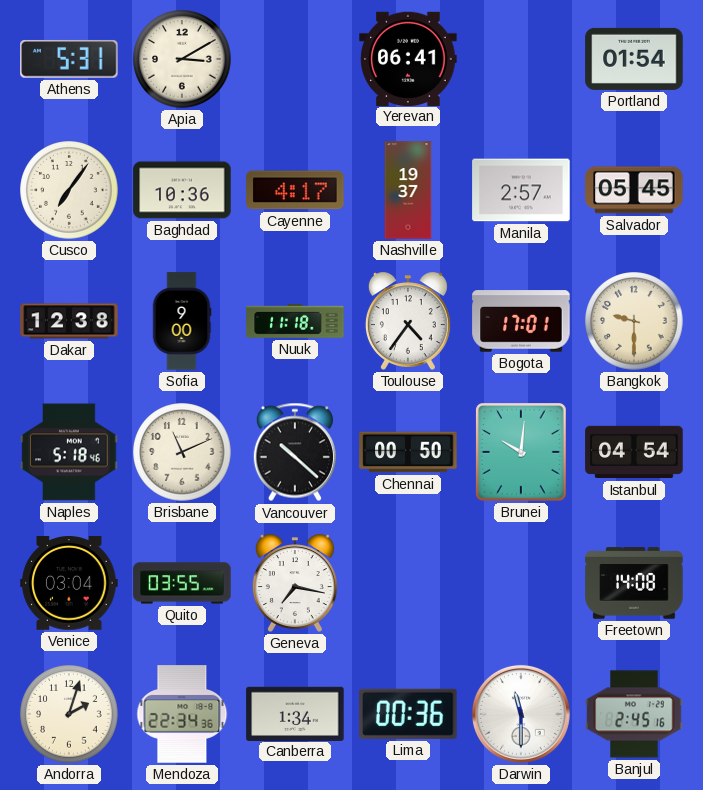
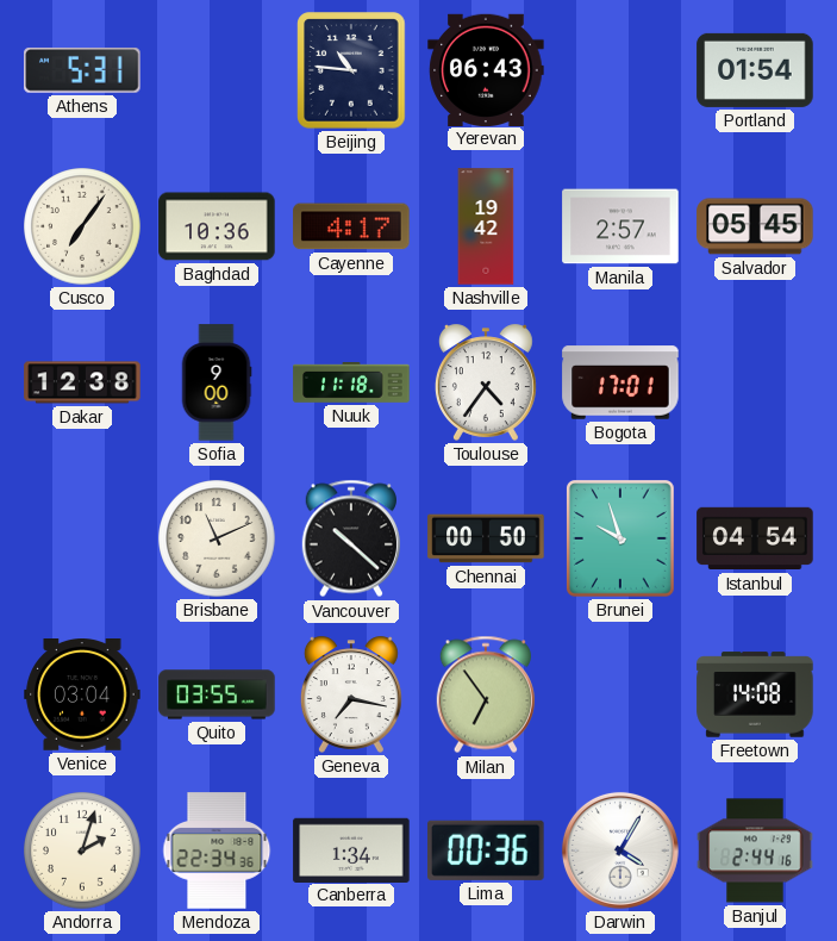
Apia: 3:10 -> none
Beijing: none -> 10:46
Yerevan: 06:41 -> 06:43
Nashville: 19:37 -> 19:42
Bangkok: 9:30 -> none
Naples: 5:18 -> none
Brunei: 10:01 -> 9:57
Milan: none -> 6:54
Darwin: 11:30 -> 4:05
Banjul: 2:45 -> 2:44
